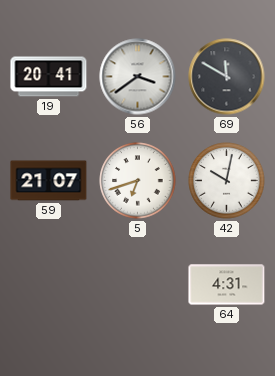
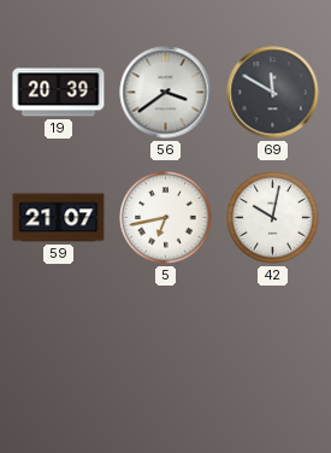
19: 20:41 -> 20:39
5: 6:42 -> 6:43
64: 4:31 -> none
